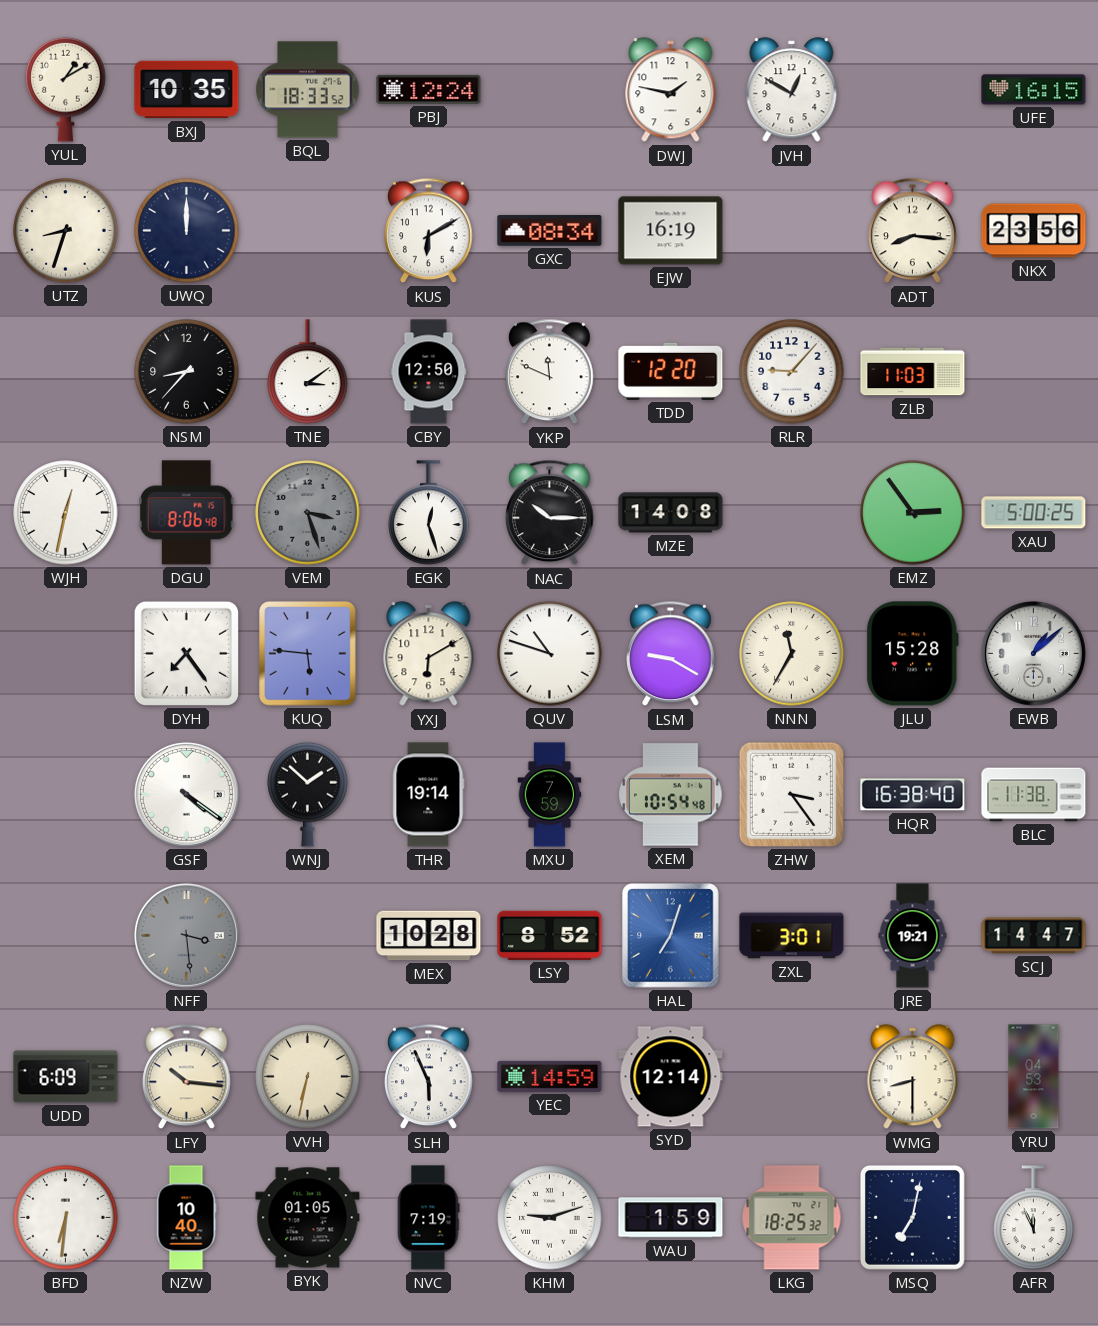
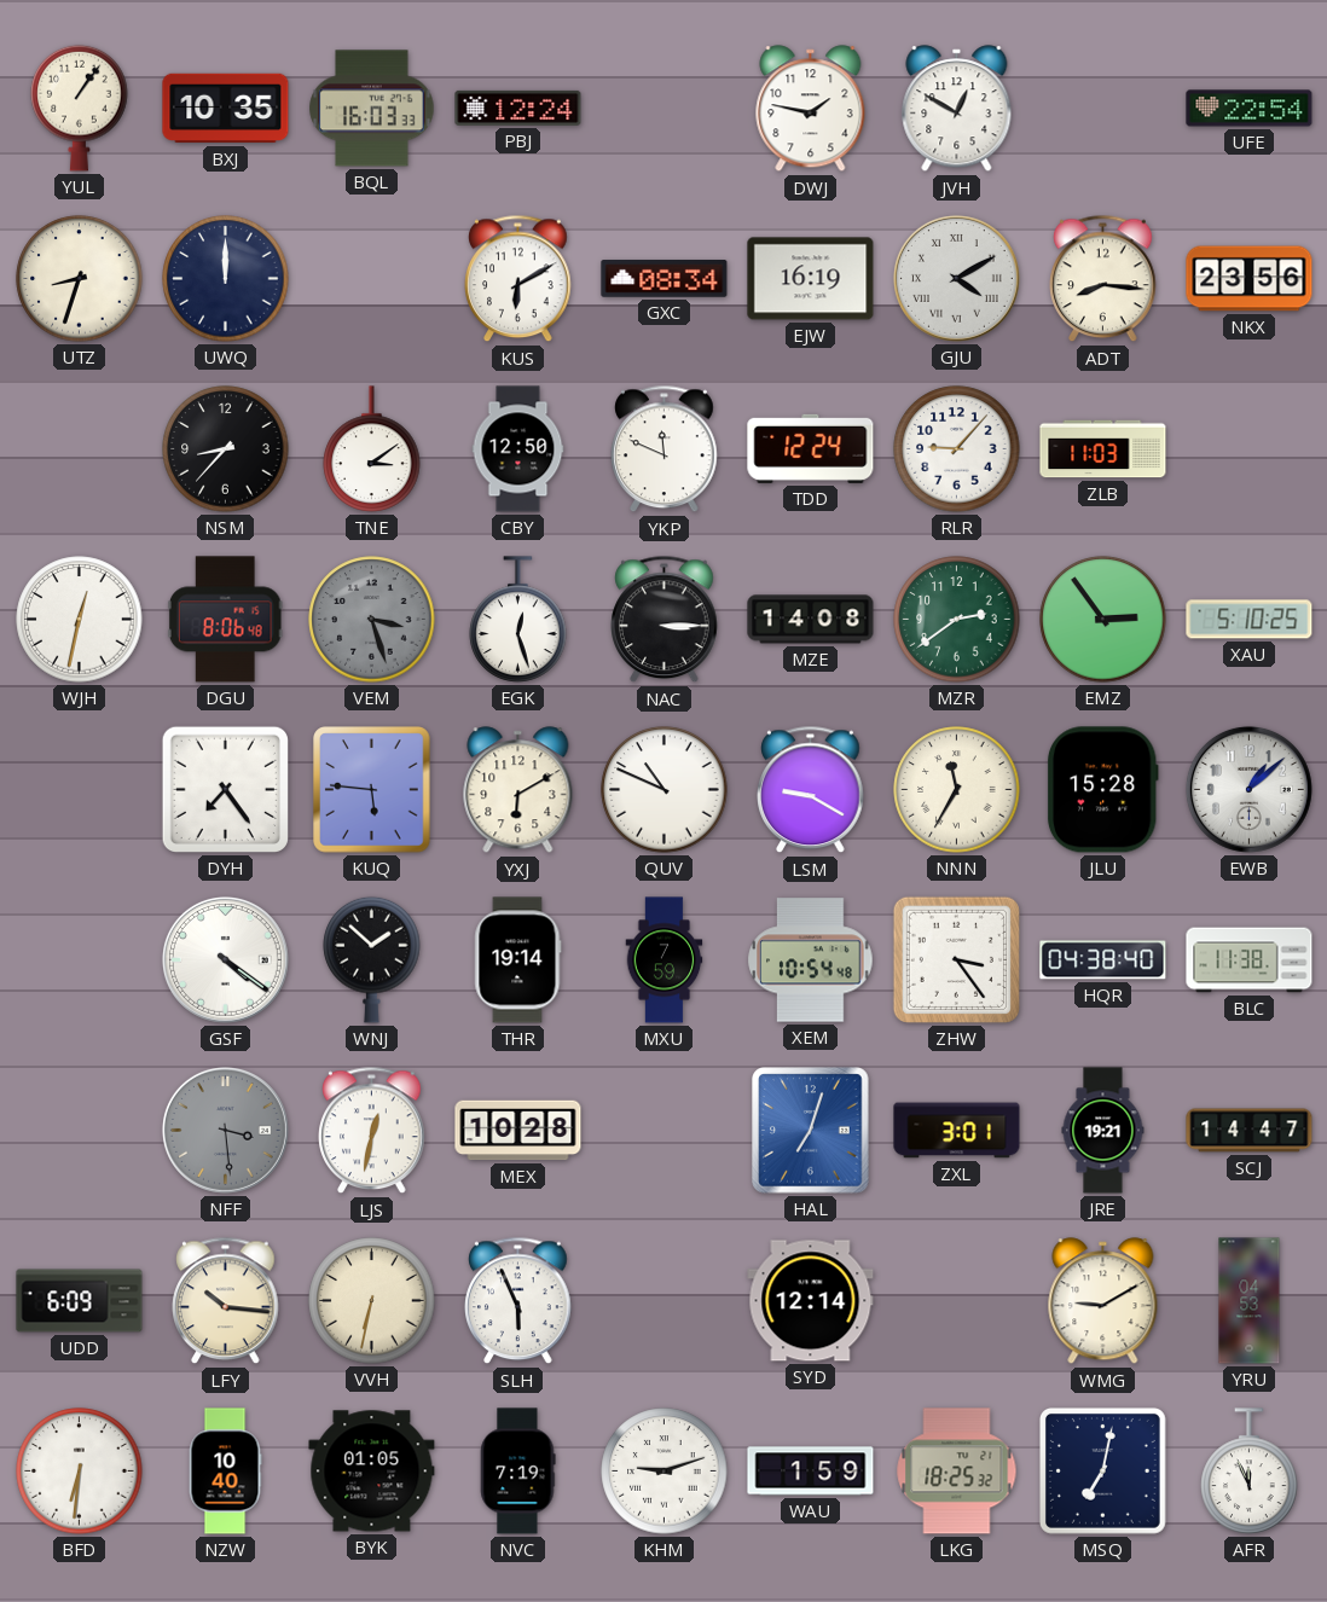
YUL: 1:10 -> 1:06
BQL: 18:33 -> 16:03
UFE: 16:15 -> 22:54
GJU: none -> 4:10
TDD: 12:20 -> 12:24
NAC: 10:15 -> 3:15
MZR: none -> 2:39
XAU: 5:00 -> 5:10
QUV: 10:48 -> 10:49
HQR: 16:38 -> 04:38
LJS: none -> 12:32
LSY: 8:52 -> none
YEC: 14:59 -> none
WMG: 8:30 -> 9:10
